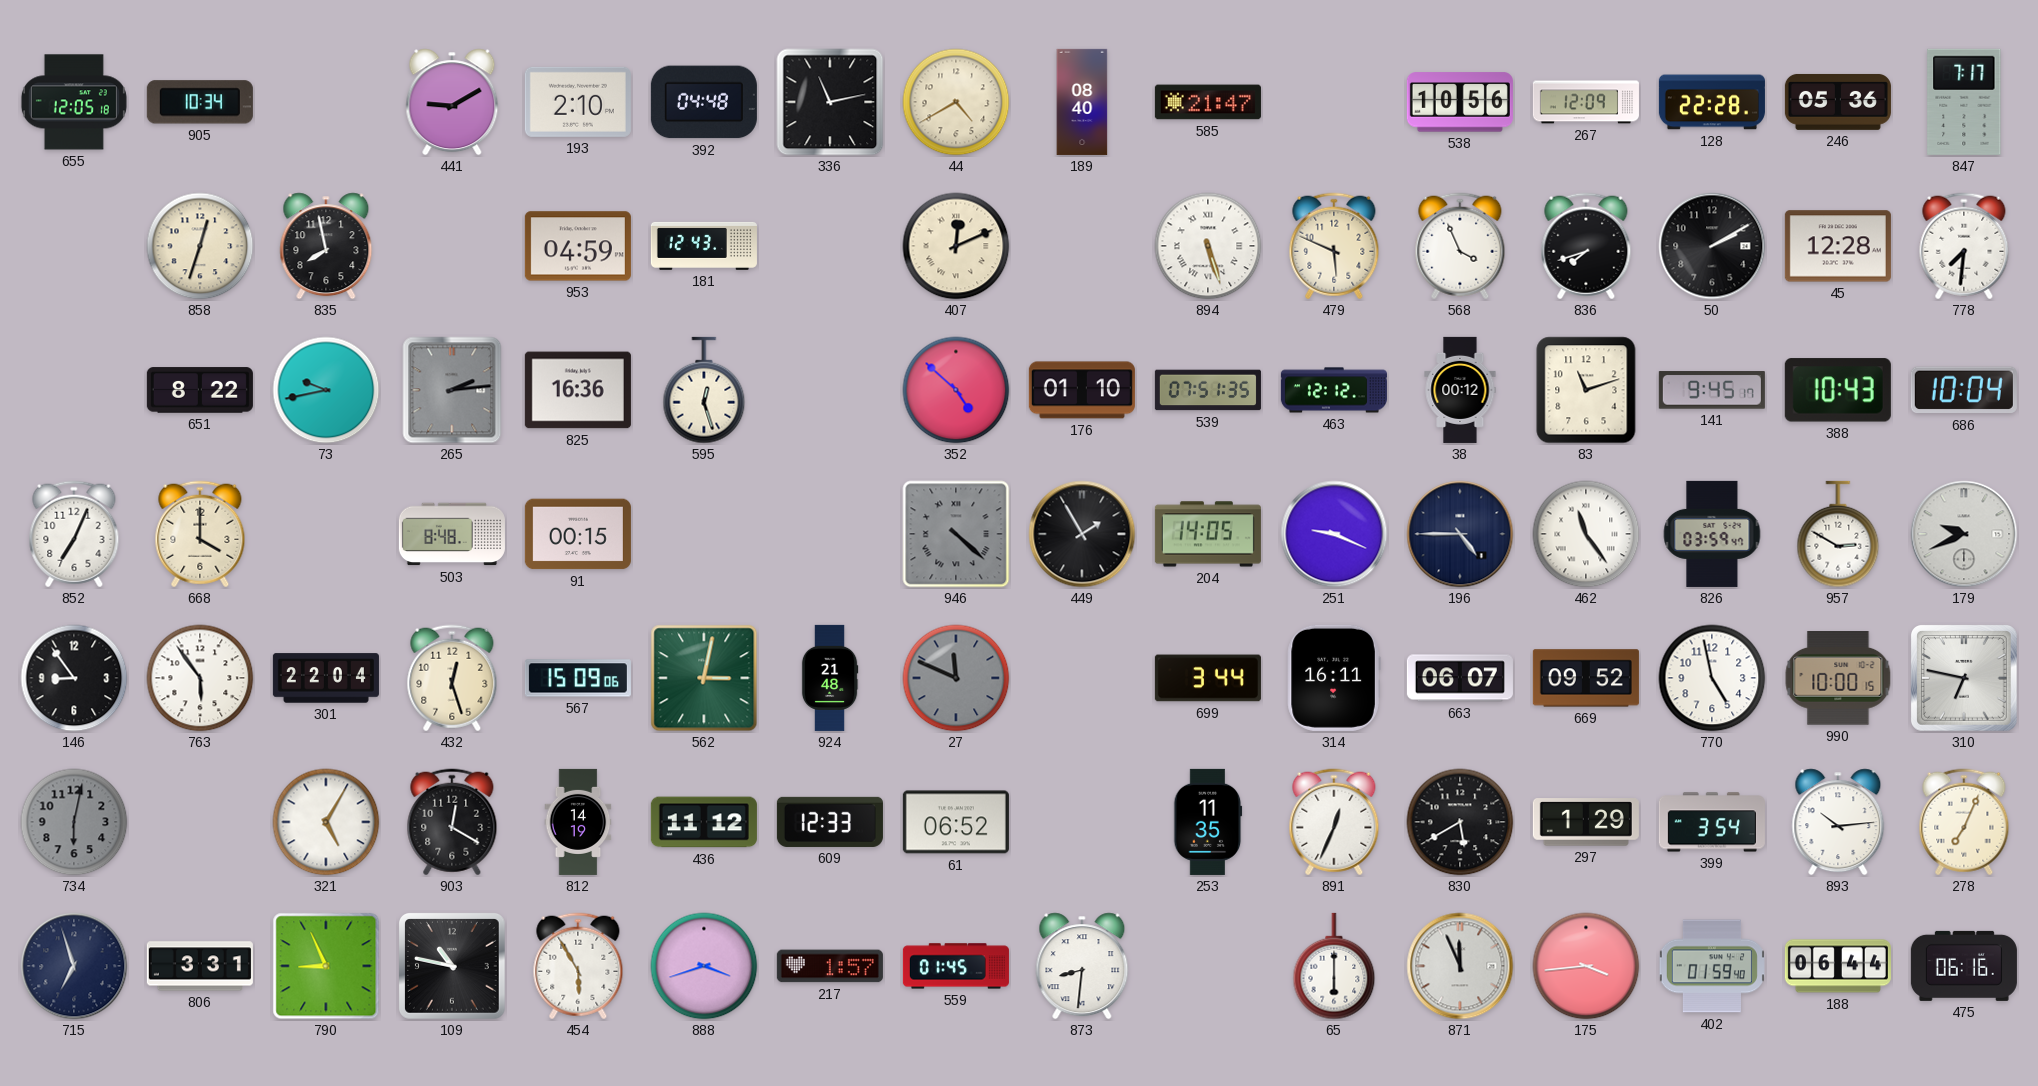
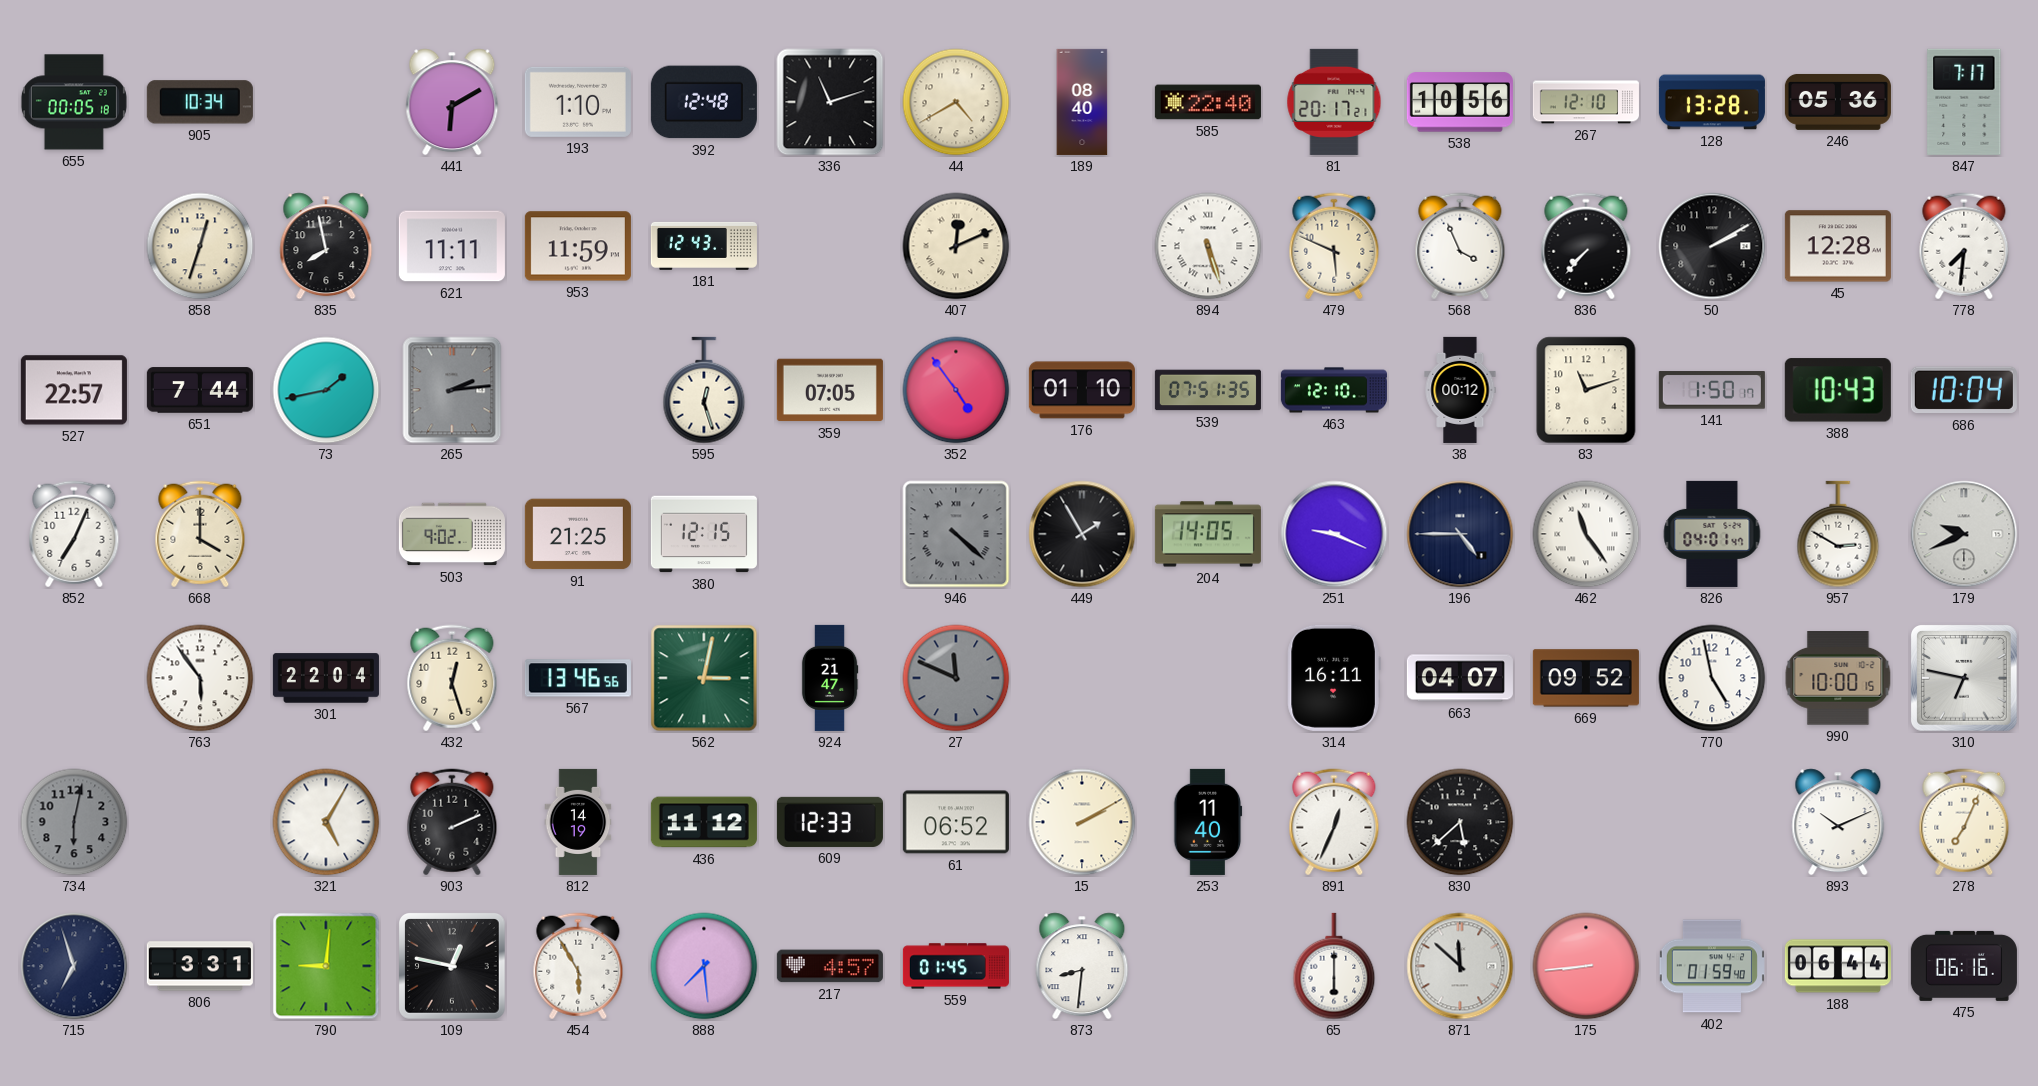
655: 12:05 -> 00:05
441: 9:10 -> 6:10
193: 2:10 -> 1:10
392: 04:48 -> 12:48
336: 11:13 -> 11:12
585: 21:47 -> 22:40
81: none -> 20:17
267: 12:09 -> 12:10
128: 22:28 -> 13:28
621: none -> 11:11
953: 04:59 -> 11:59
836: 7:42 -> 7:37
527: none -> 22:57
651: 8:22 -> 7:44
73: 9:43 -> 1:43
825: 16:36 -> none
359: none -> 07:05
352: 4:52 -> 4:54
463: 12:12 -> 12:10
141: 9:45 -> 1:50
503: 8:48 -> 9:02
91: 00:15 -> 21:25
380: none -> 12:15
826: 03:59 -> 04:01
146: 8:54 -> none
567: 15:09 -> 13:46
924: 21:48 -> 21:47
699: 3:44 -> none
663: 06:07 -> 04:07
903: 12:20 -> 2:11
15: none -> 2:10
253: 11:35 -> 11:40
830: 5:40 -> 5:38
297: 1:29 -> none
399: 3:54 -> none
893: 10:14 -> 10:11
790: 8:56 -> 9:01
109: 10:47 -> 12:47
888: 3:42 -> 7:29
217: 1:57 -> 4:57
871: 11:56 -> 11:52
175: 3:44 -> 8:44
